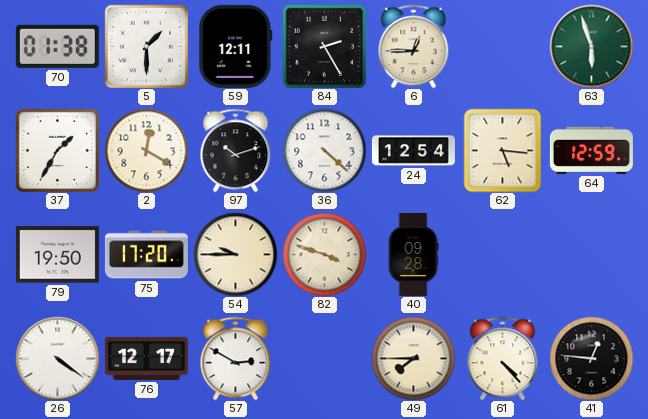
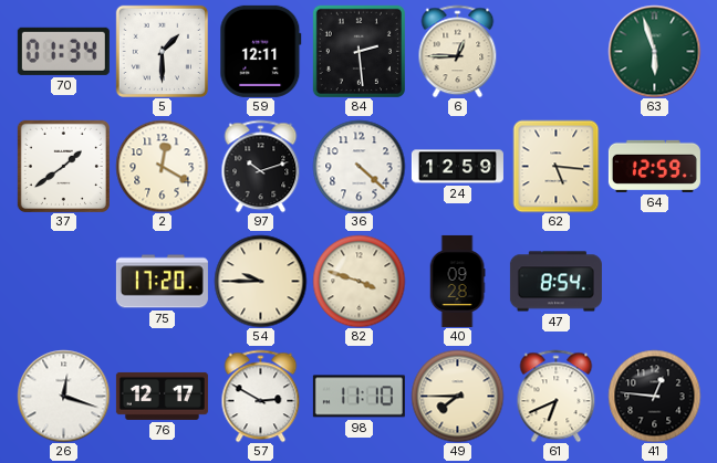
70: 01:38 -> 01:34
84: 2:25 -> 2:29
37: 1:35 -> 1:39
24: 12:54 -> 12:59
79: 19:50 -> none
47: none -> 8:54
26: 4:21 -> 12:18
98: none -> 11:10
61: 4:23 -> 6:41
